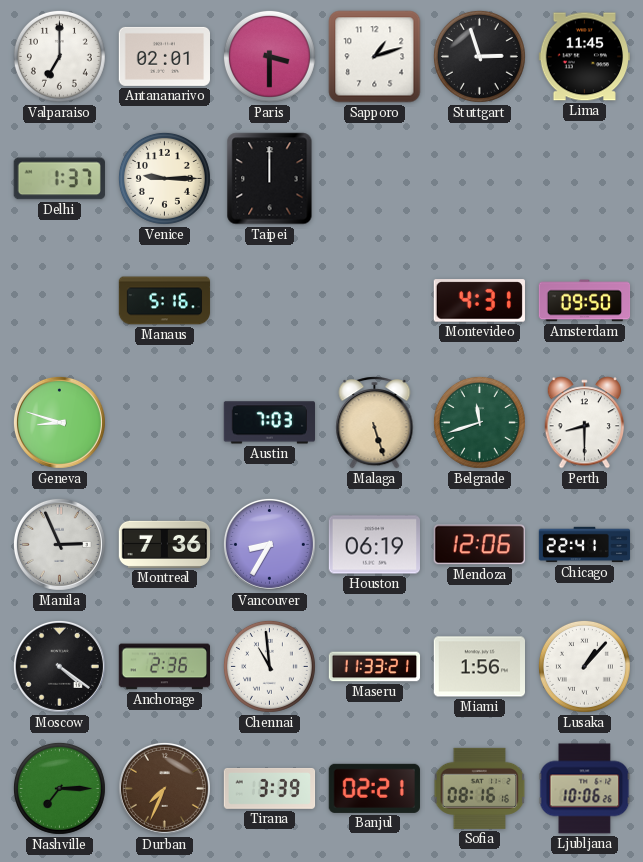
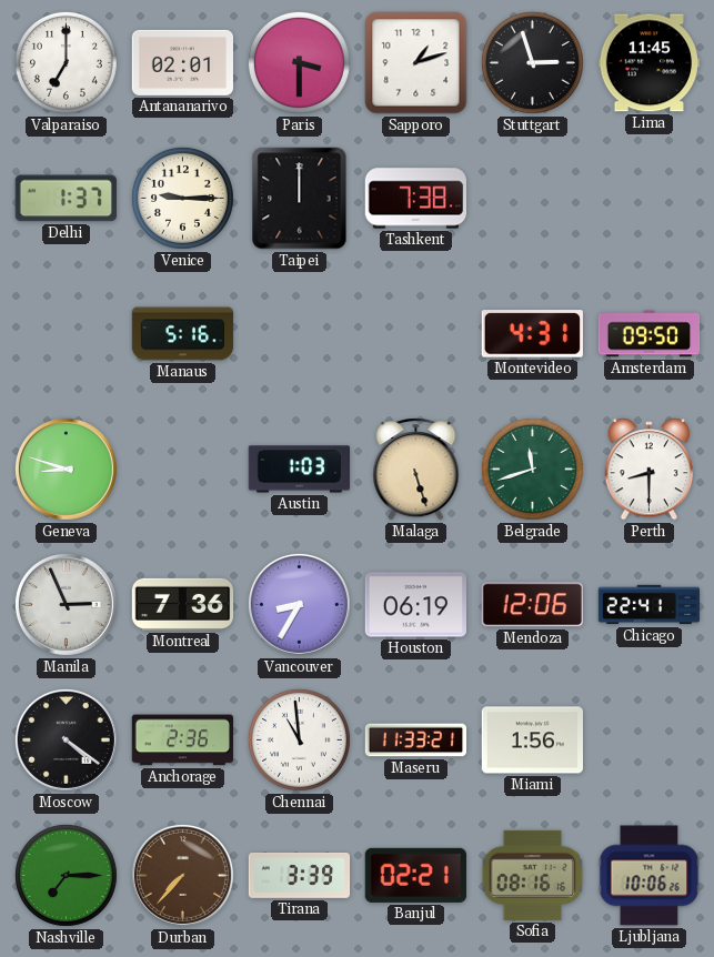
Tashkent: none -> 7:38
Austin: 7:03 -> 1:03
Lusaka: 1:07 -> none
Durban: 7:34 -> 7:37
